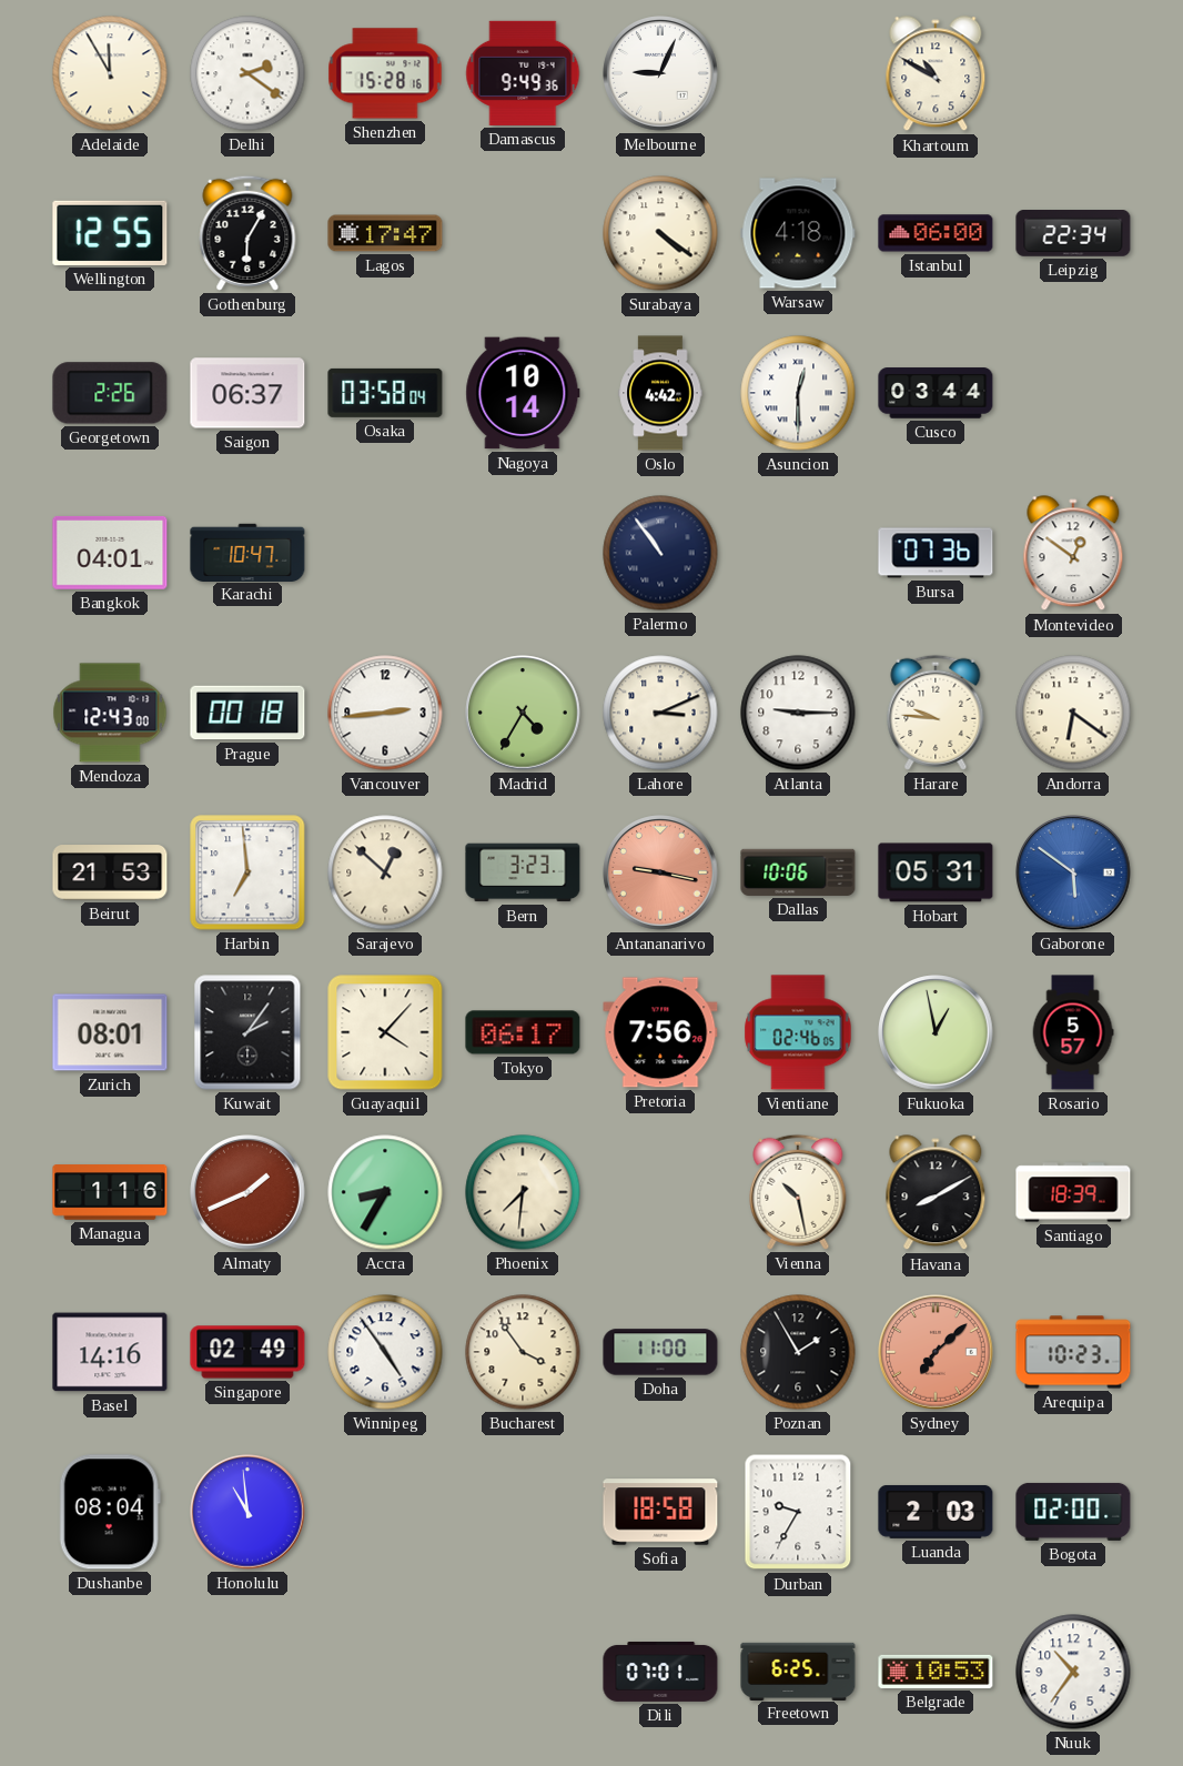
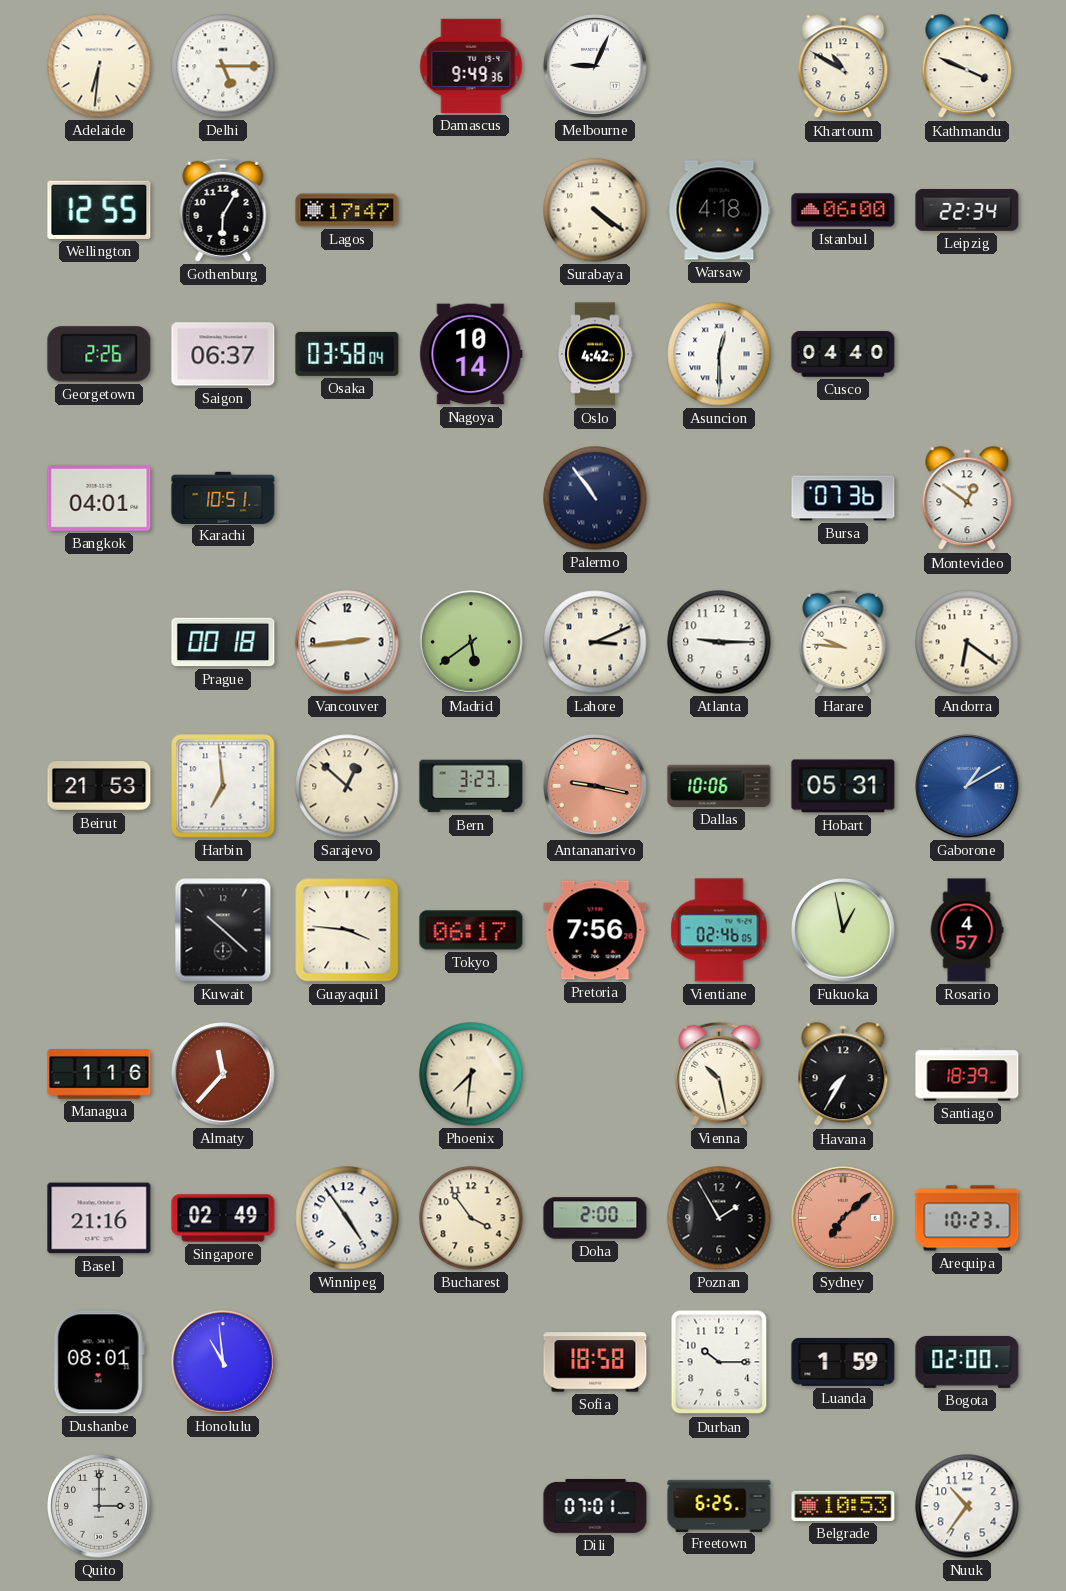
Adelaide: 11:55 -> 6:31
Delhi: 2:21 -> 5:15
Shenzhen: 15:28 -> none
Kathmandu: none -> 3:49
Cusco: 03:44 -> 04:40
Karachi: 10:47 -> 10:51
Mendoza: 12:43 -> none
Madrid: 4:35 -> 5:39
Gaborone: 5:51 -> 1:10
Zurich: 08:01 -> none
Kuwait: 2:06 -> 10:22
Guayaquil: 4:07 -> 3:46
Rosario: 5:57 -> 4:57
Almaty: 1:41 -> 11:37
Accra: 8:35 -> none
Havana: 8:10 -> 7:35
Basel: 14:16 -> 21:16
Doha: 11:00 -> 2:00
Dushanbe: 08:04 -> 08:01
Durban: 9:35 -> 10:15
Luanda: 2:03 -> 1:59
Quito: none -> 3:00
